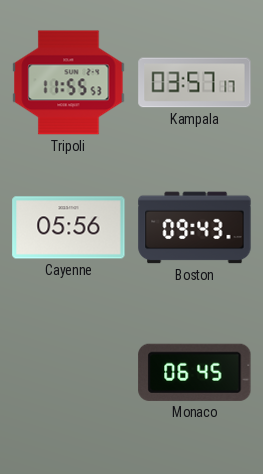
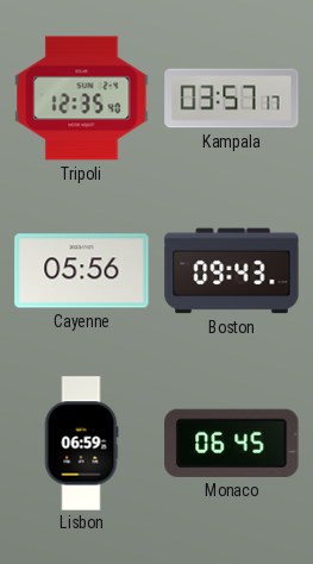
Tripoli: 11:55 -> 12:35
Lisbon: none -> 06:59
